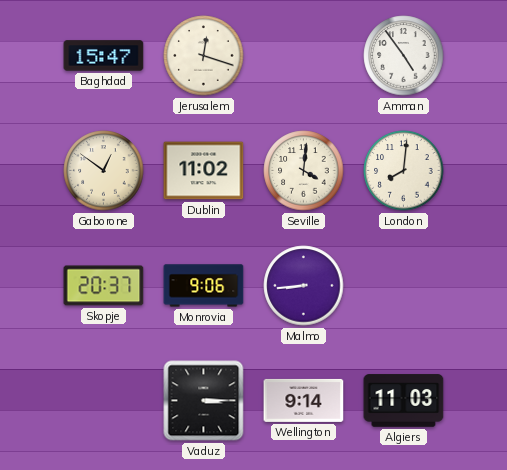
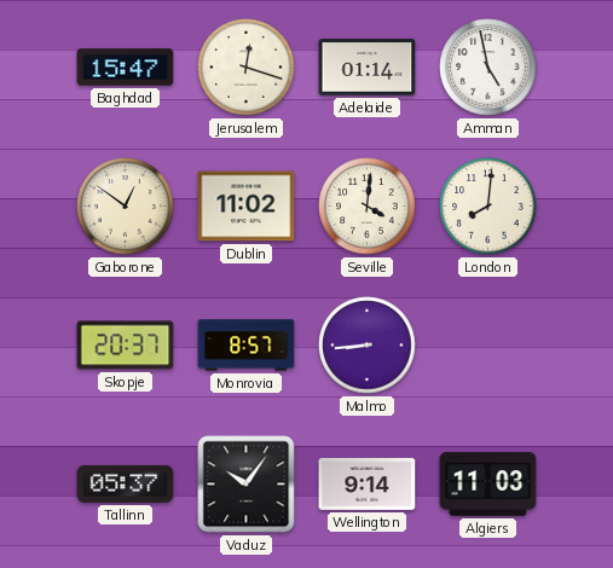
Adelaide: none -> 01:14
Amman: 4:54 -> 4:58
Monrovia: 9:06 -> 8:57
Tallinn: none -> 05:37
Vaduz: 3:15 -> 10:06
